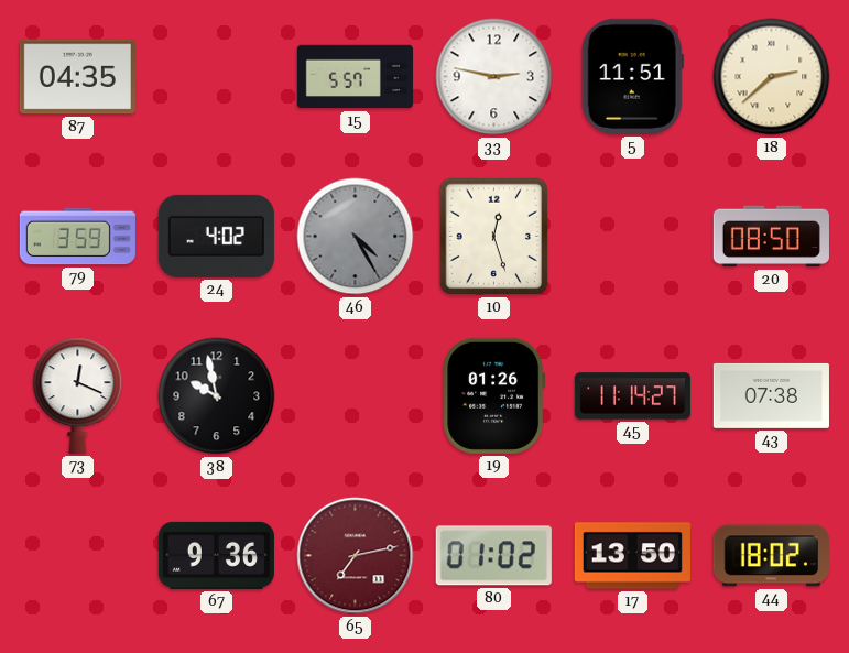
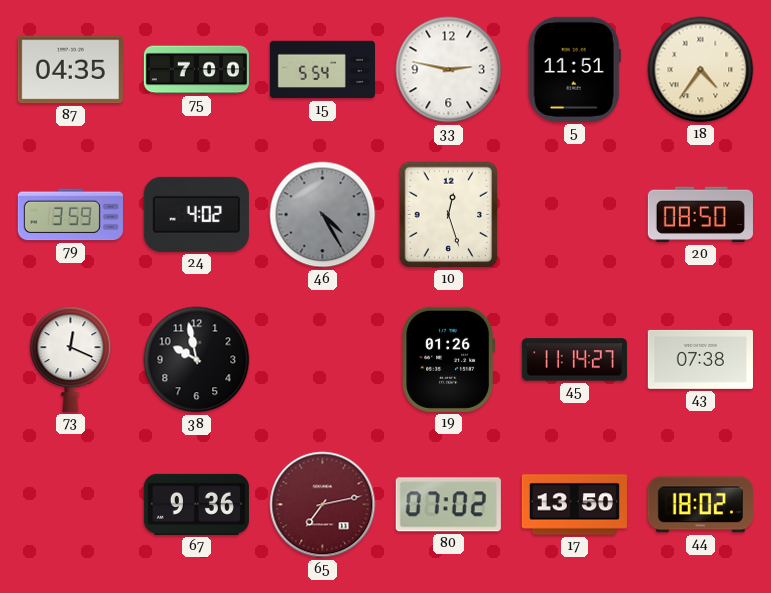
75: none -> 7:00
15: 5:57 -> 5:54
18: 2:38 -> 4:36
80: 01:02 -> 07:02
